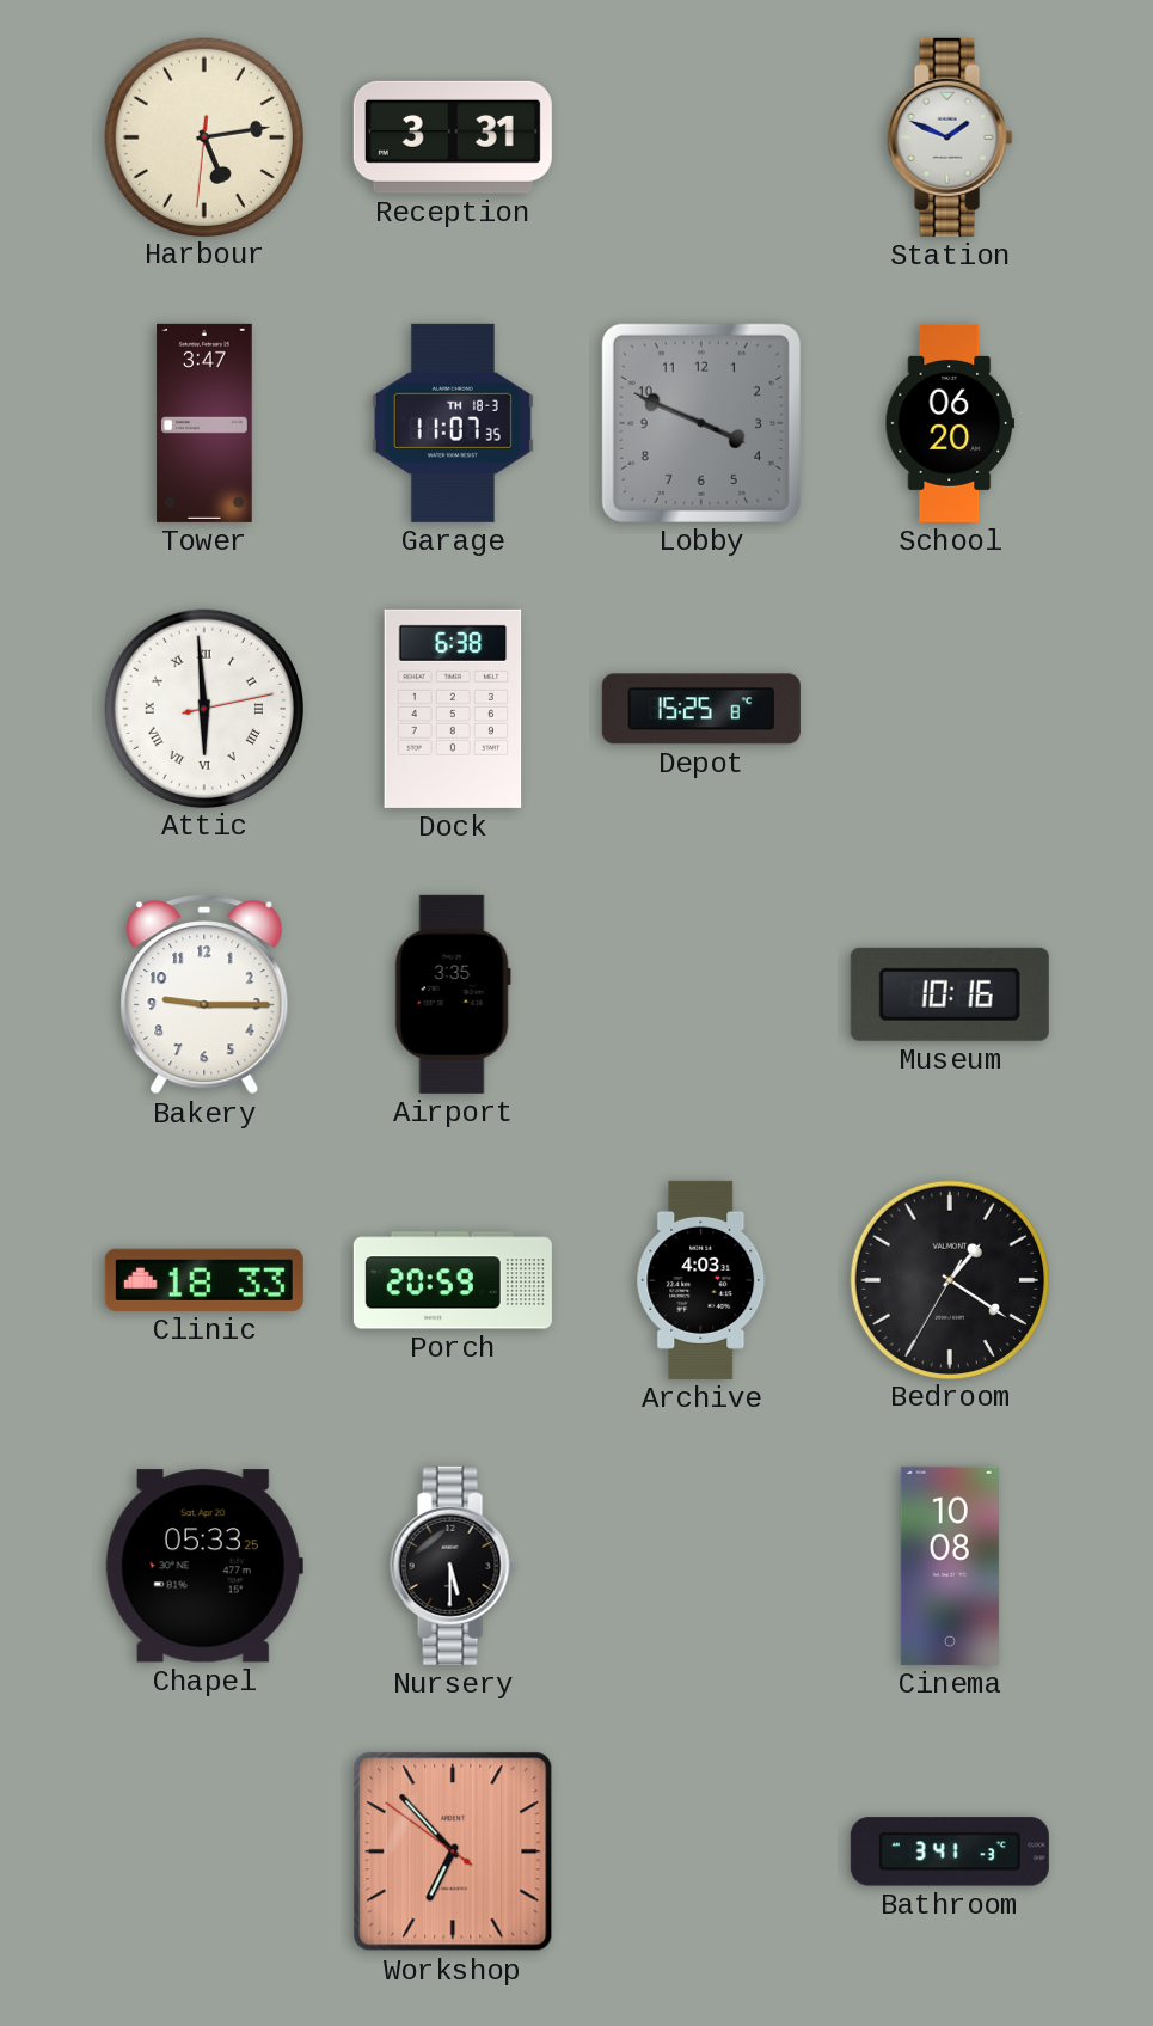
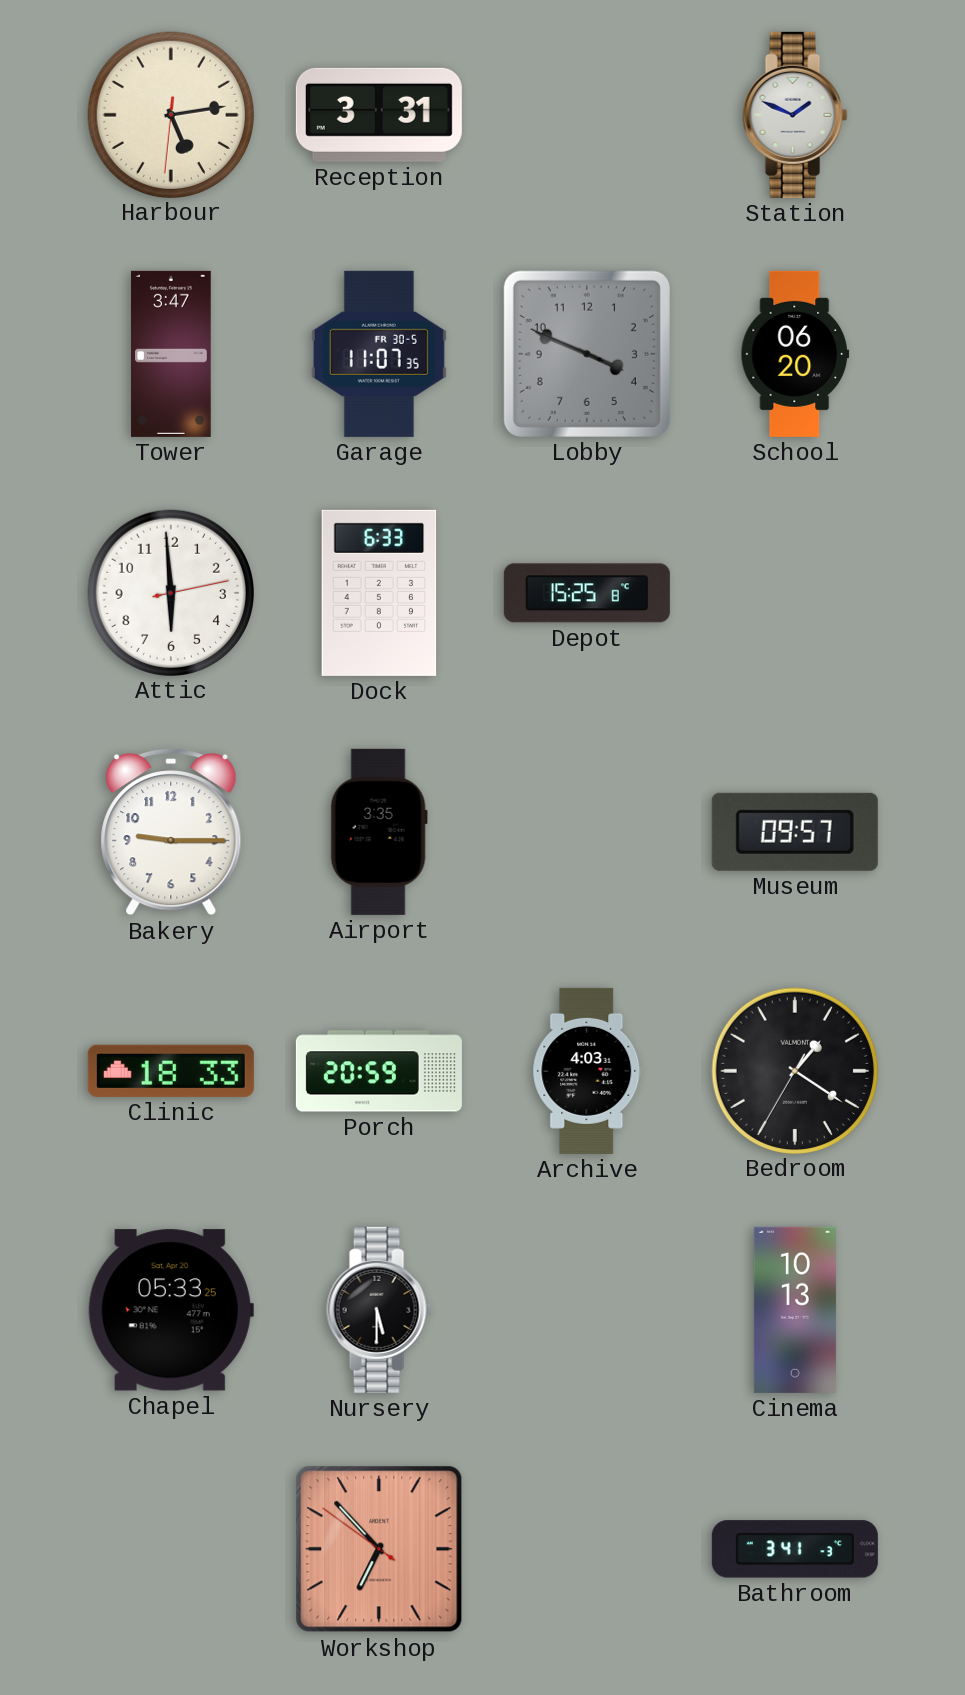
Garage date: TH 18-3 -> FR 30-5
Attic numerals: Roman -> Arabic
Dock: 6:38 -> 6:33
Museum: 10:16 -> 09:57
Cinema: 10:08 -> 10:13
